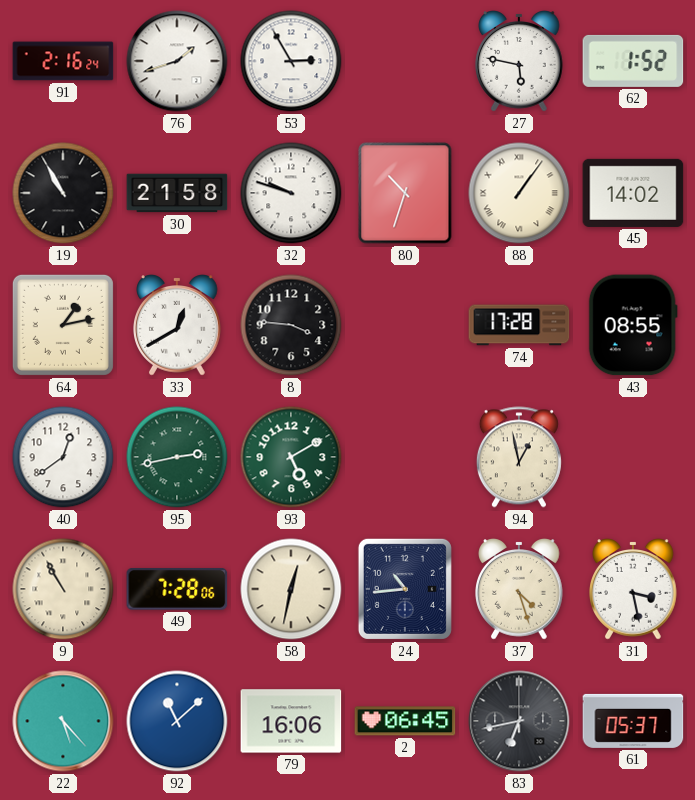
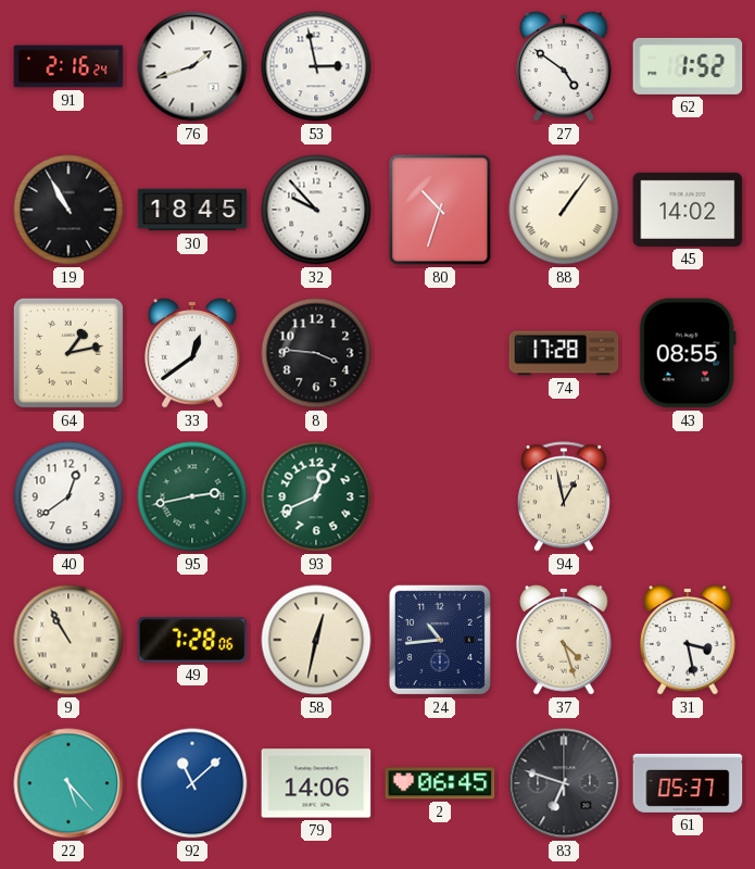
53: 2:55 -> 2:58
27: 5:47 -> 4:51
30: 21:58 -> 18:45
32: 9:48 -> 9:53
33: 12:40 -> 12:39
93: 5:10 -> 12:41
79: 16:06 -> 14:06
83: 6:43 -> 6:48
